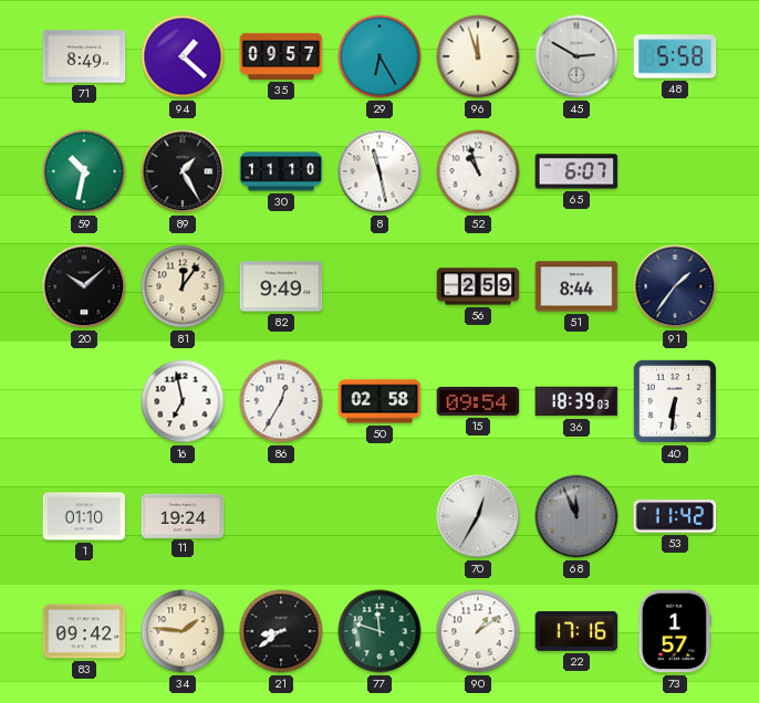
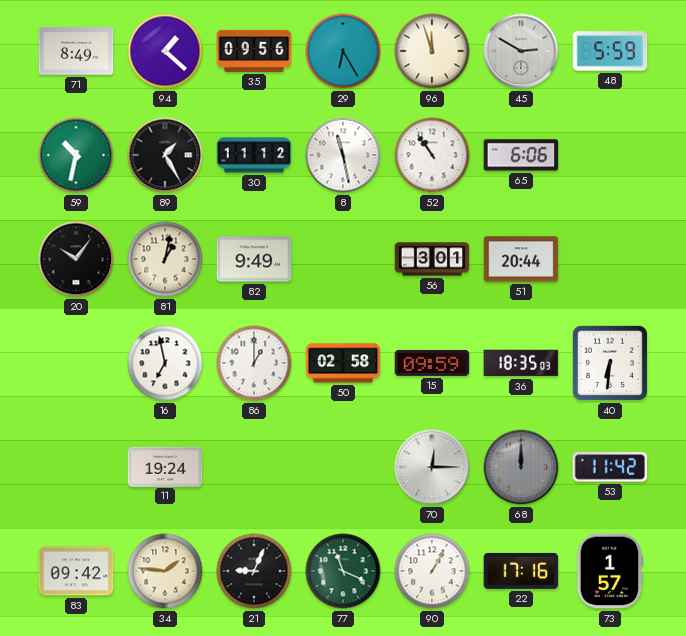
35: 09:57 -> 09:56
48: 5:58 -> 5:59
30: 11:10 -> 11:12
52: 10:57 -> 10:54
65: 6:07 -> 6:06
20: 10:08 -> 10:06
81: 12:06 -> 1:02
56: 2:59 -> 3:01
51: 8:44 -> 20:44
91: 1:36 -> none
86: 12:35 -> 1:00
15: 09:54 -> 09:59
36: 18:39 -> 18:35
1: 01:10 -> none
70: 12:35 -> 12:15
68: 11:56 -> 12:00
21: 8:39 -> 9:04
77: 11:48 -> 11:19
90: 1:09 -> 1:05
